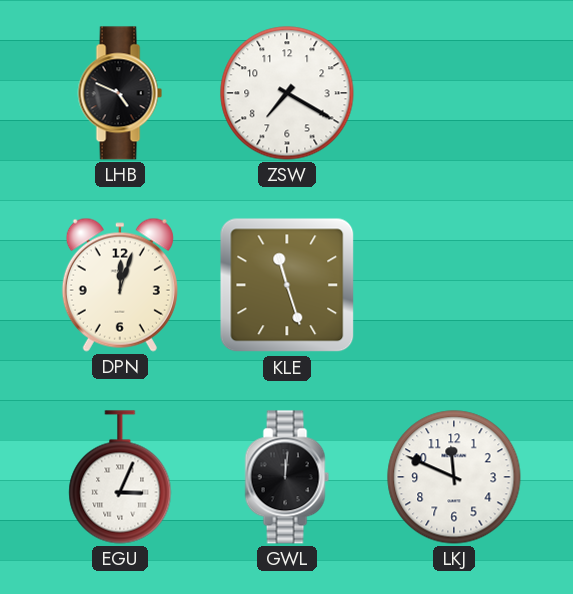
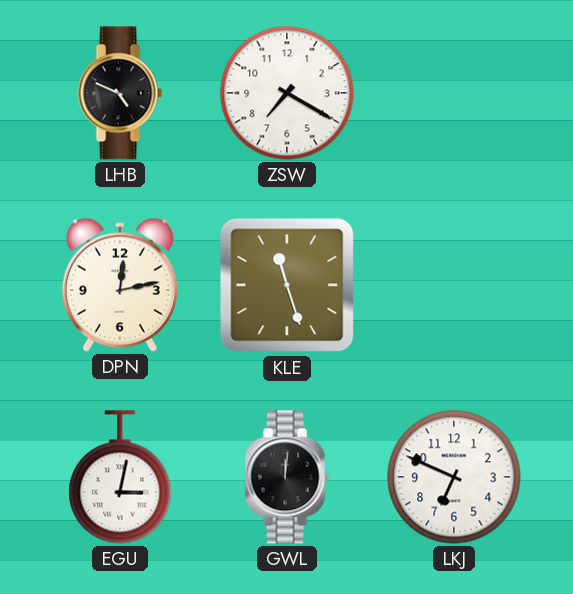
DPN: 12:03 -> 12:13
EGU: 3:04 -> 3:02
LKJ: 11:49 -> 6:49
